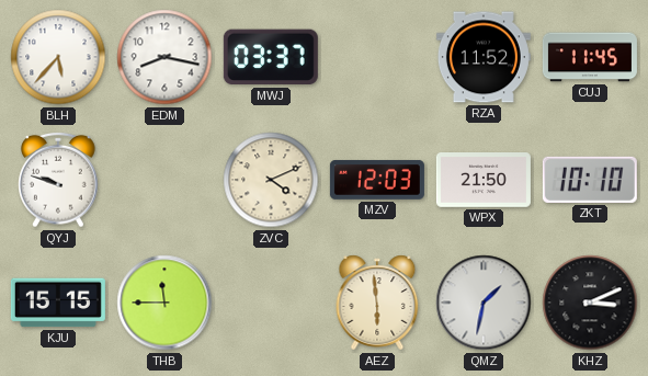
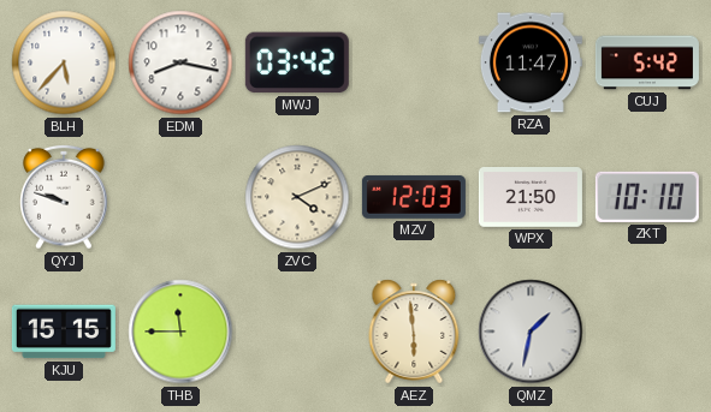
MWJ: 03:37 -> 03:42
RZA: 11:52 -> 11:47
CUJ: 11:45 -> 5:42
KHZ: 3:11 -> none
